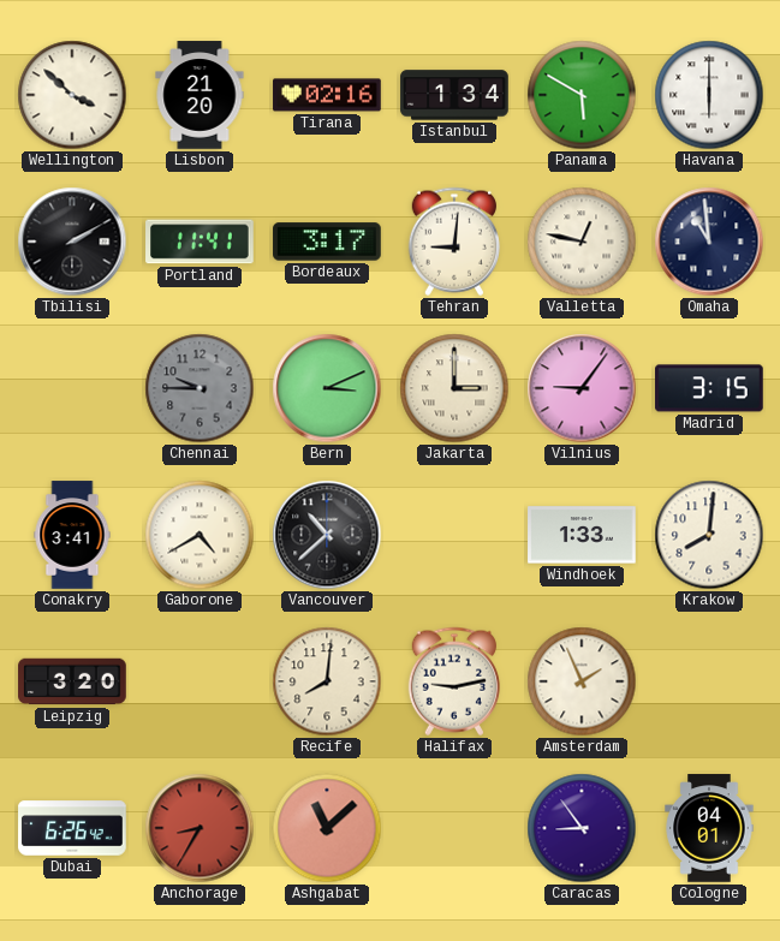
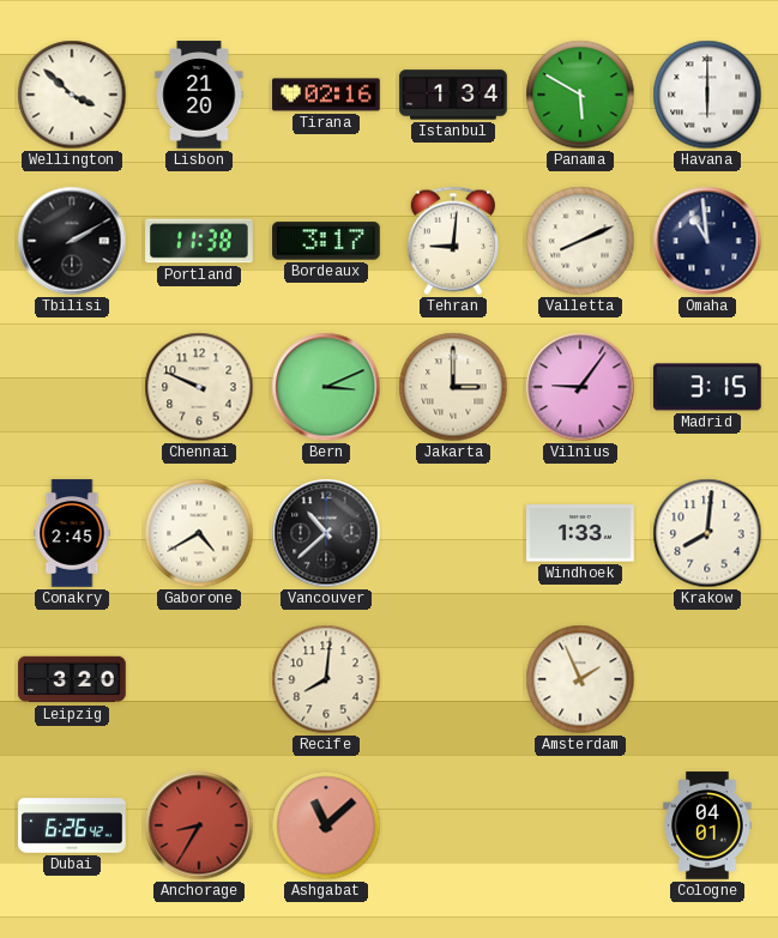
Portland: 11:41 -> 11:38
Valletta: 12:47 -> 8:11
Chennai: 9:45 -> 9:49
Chennai dial: grey -> cream
Conakry: 3:41 -> 2:45
Halifax: 9:13 -> none
Caracas: 8:54 -> none
